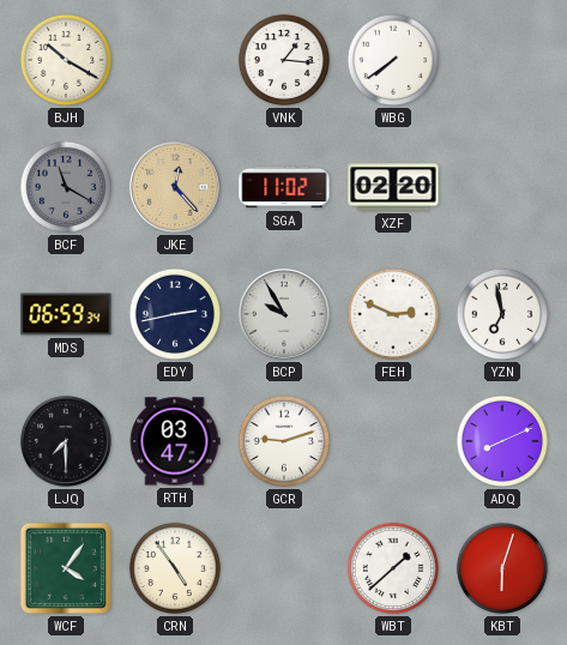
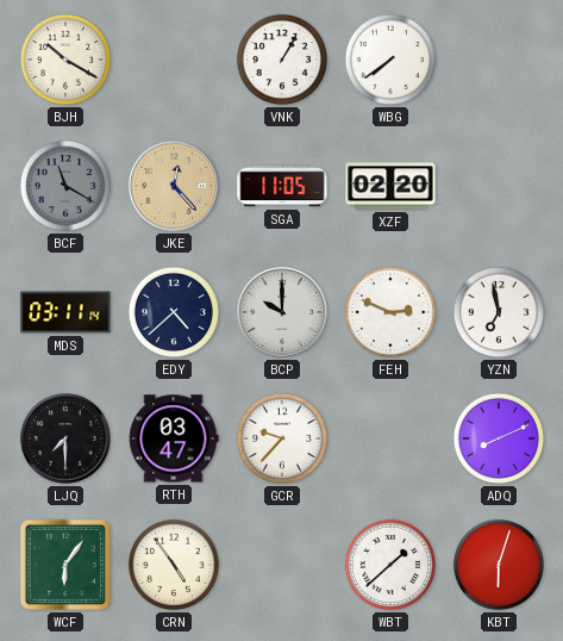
VNK: 1:16 -> 1:05
SGA: 11:02 -> 11:05
MDS: 06:59 -> 03:11
EDY: 2:43 -> 4:38
BCP: 9:55 -> 10:00
GCR: 9:12 -> 9:37
WCF: 4:06 -> 6:06
